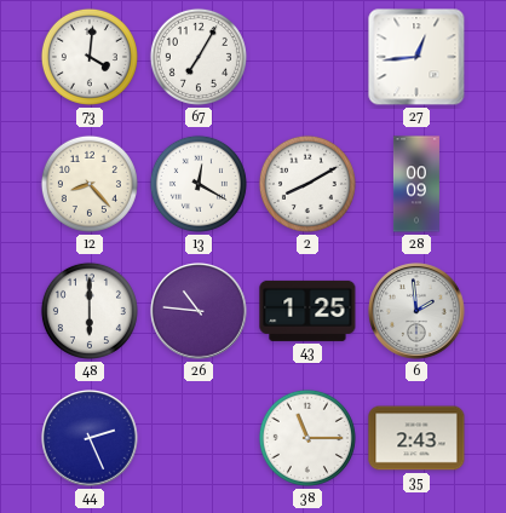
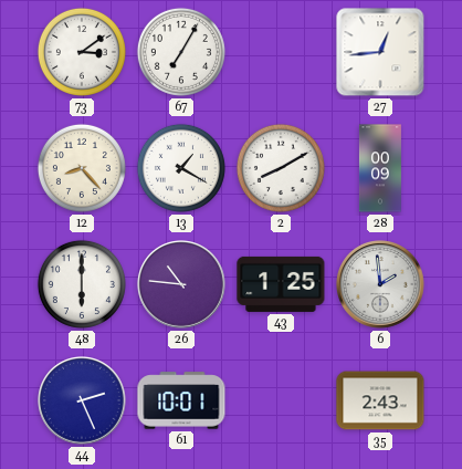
73: 4:01 -> 3:09
13: 12:20 -> 1:20
61: none -> 10:01
38: 11:15 -> none
